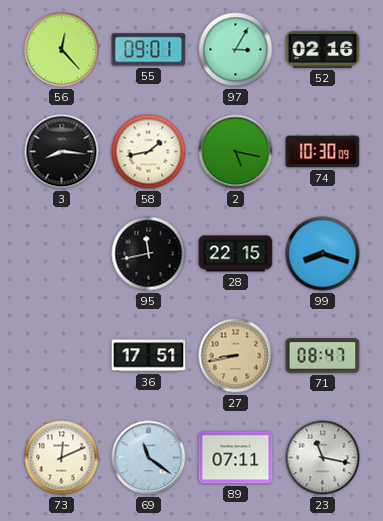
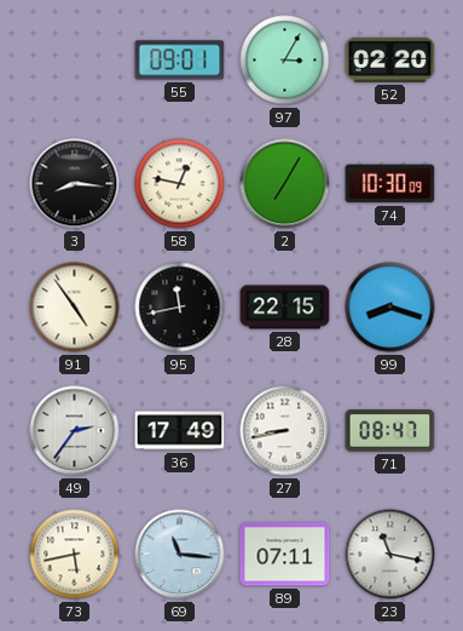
56: 12:23 -> none
52: 02:16 -> 02:20
58: 1:43 -> 12:47
2: 5:17 -> 7:05
91: none -> 4:54
49: none -> 2:36
36: 17:51 -> 17:49
27 dial: champagne -> white
73: 12:11 -> 5:43
69: 11:21 -> 11:16
